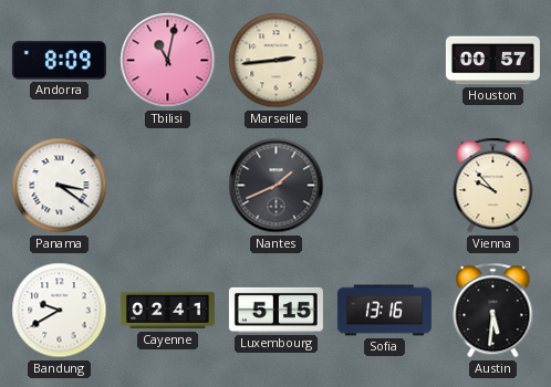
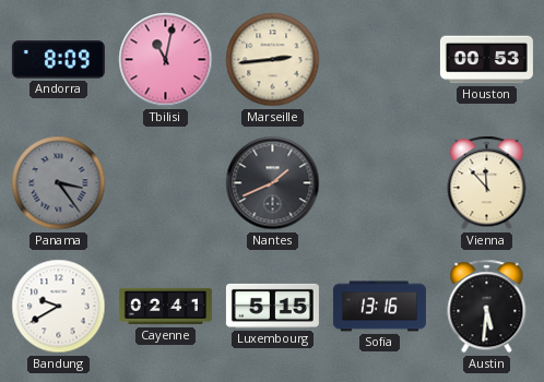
Houston: 00:57 -> 00:53
Panama: 3:21 -> 3:24
Panama dial: white -> grey
Vienna: 9:53 -> 11:53
